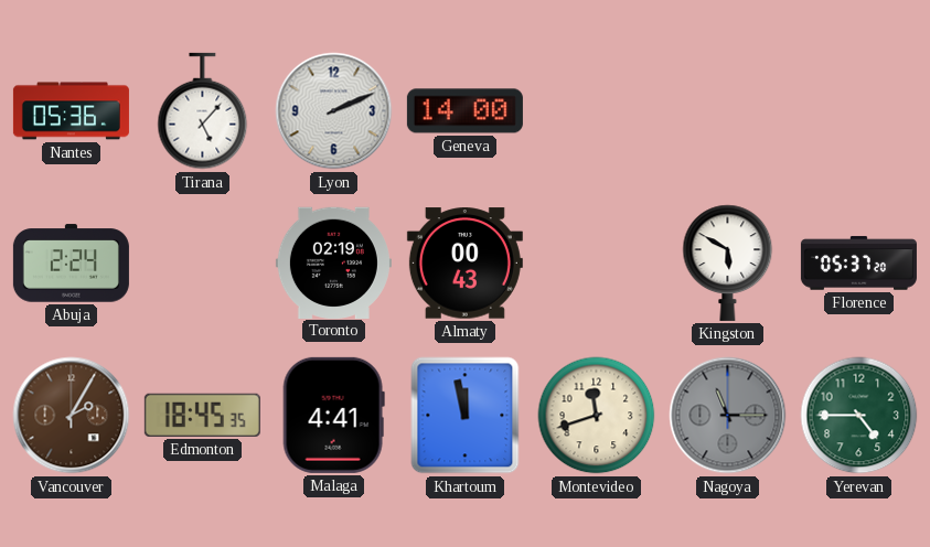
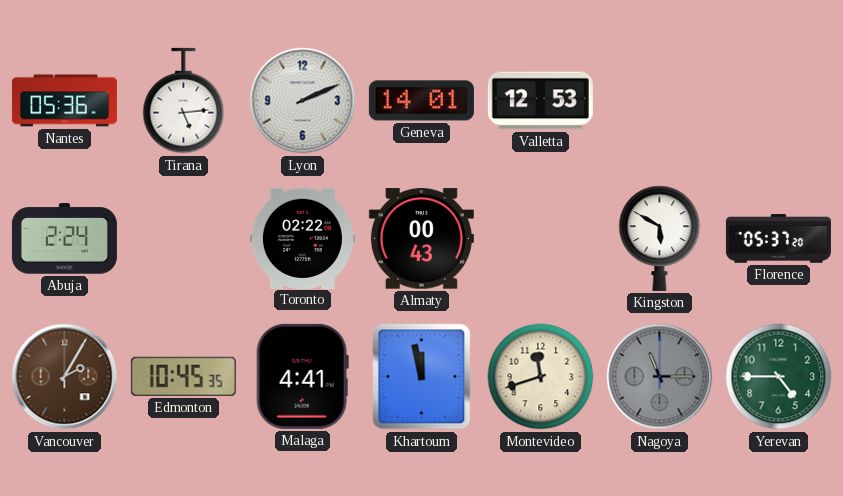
Tirana: 5:07 -> 5:14
Geneva: 14:00 -> 14:01
Valletta: none -> 12:53
Toronto: 02:19 -> 02:22
Edmonton: 18:45 -> 10:45
